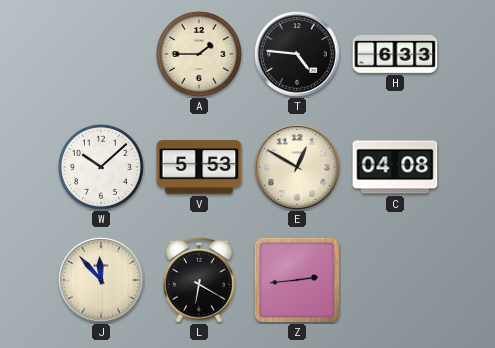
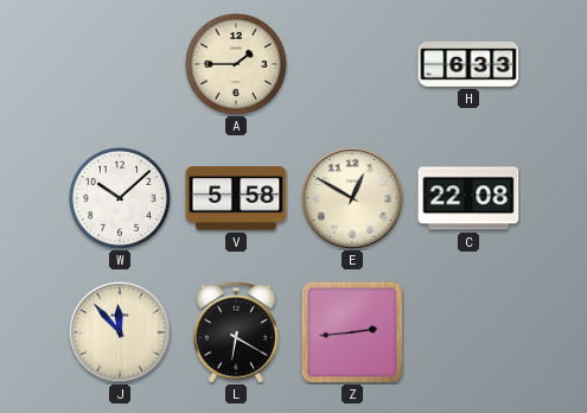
T: 4:46 -> none
V: 5:53 -> 5:58
C: 04:08 -> 22:08
